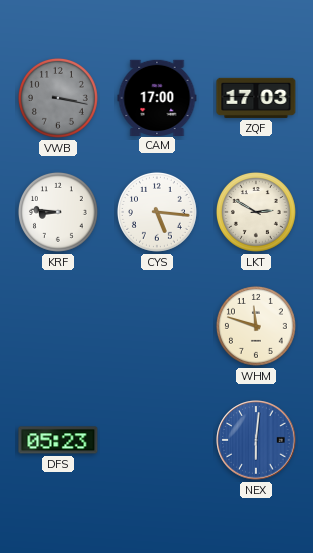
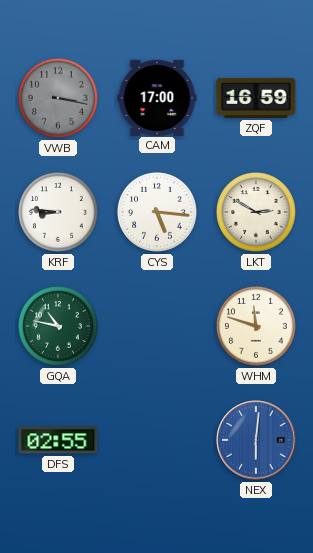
ZQF: 17:03 -> 16:59
GQA: none -> 10:47
DFS: 05:23 -> 02:55
